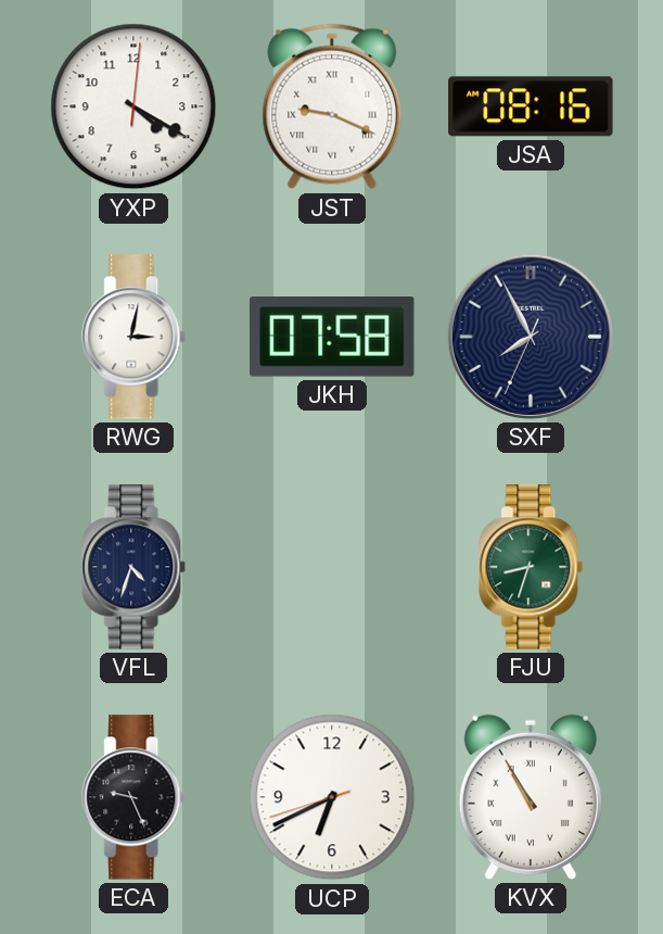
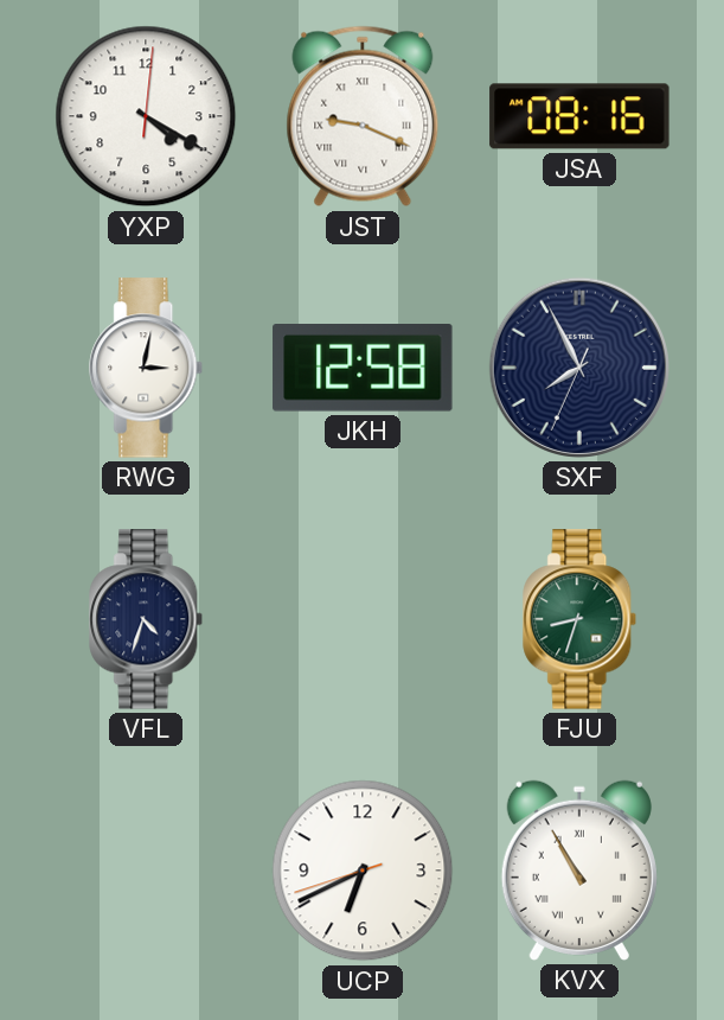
JKH: 07:58 -> 12:58
ECA: 9:26 -> none
